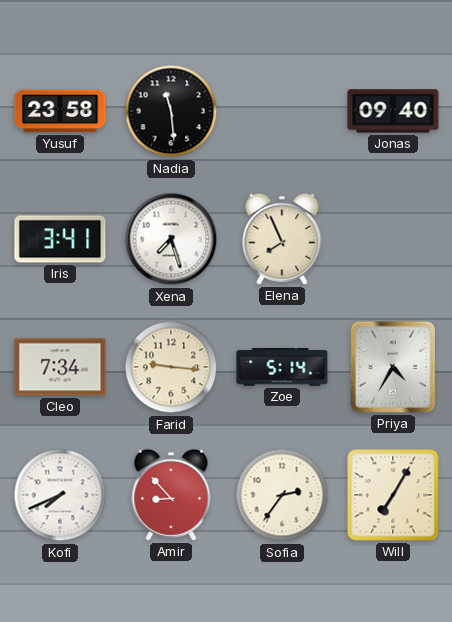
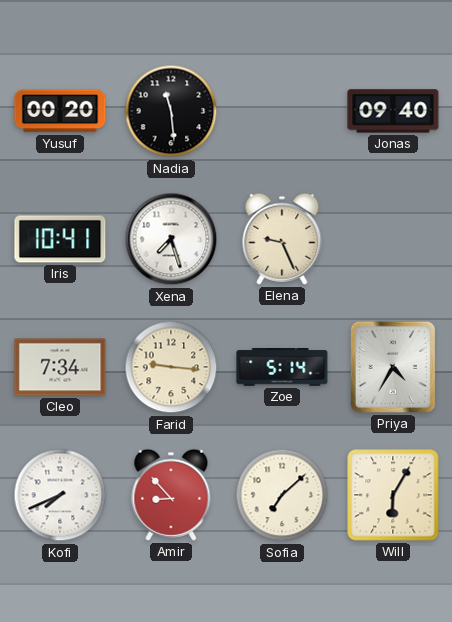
Yusuf: 23:58 -> 00:20
Iris: 3:41 -> 10:41
Elena: 7:56 -> 9:26
Sofia: 2:36 -> 7:08
Will: 7:05 -> 6:05
